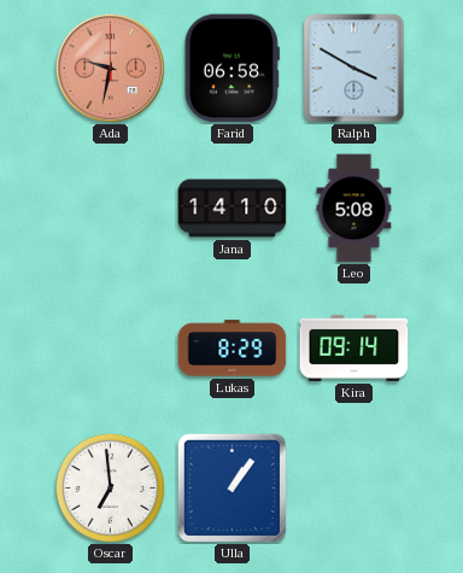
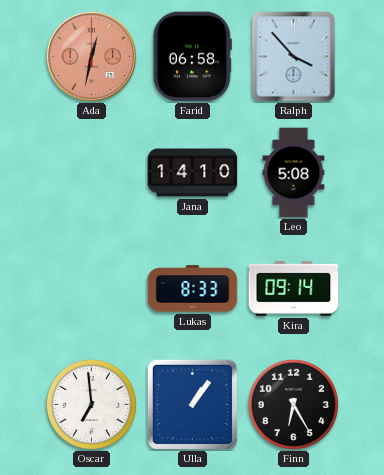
Ada: 9:32 -> 12:32
Ralph: 3:50 -> 3:53
Lukas: 8:29 -> 8:33
Finn: none -> 6:25
